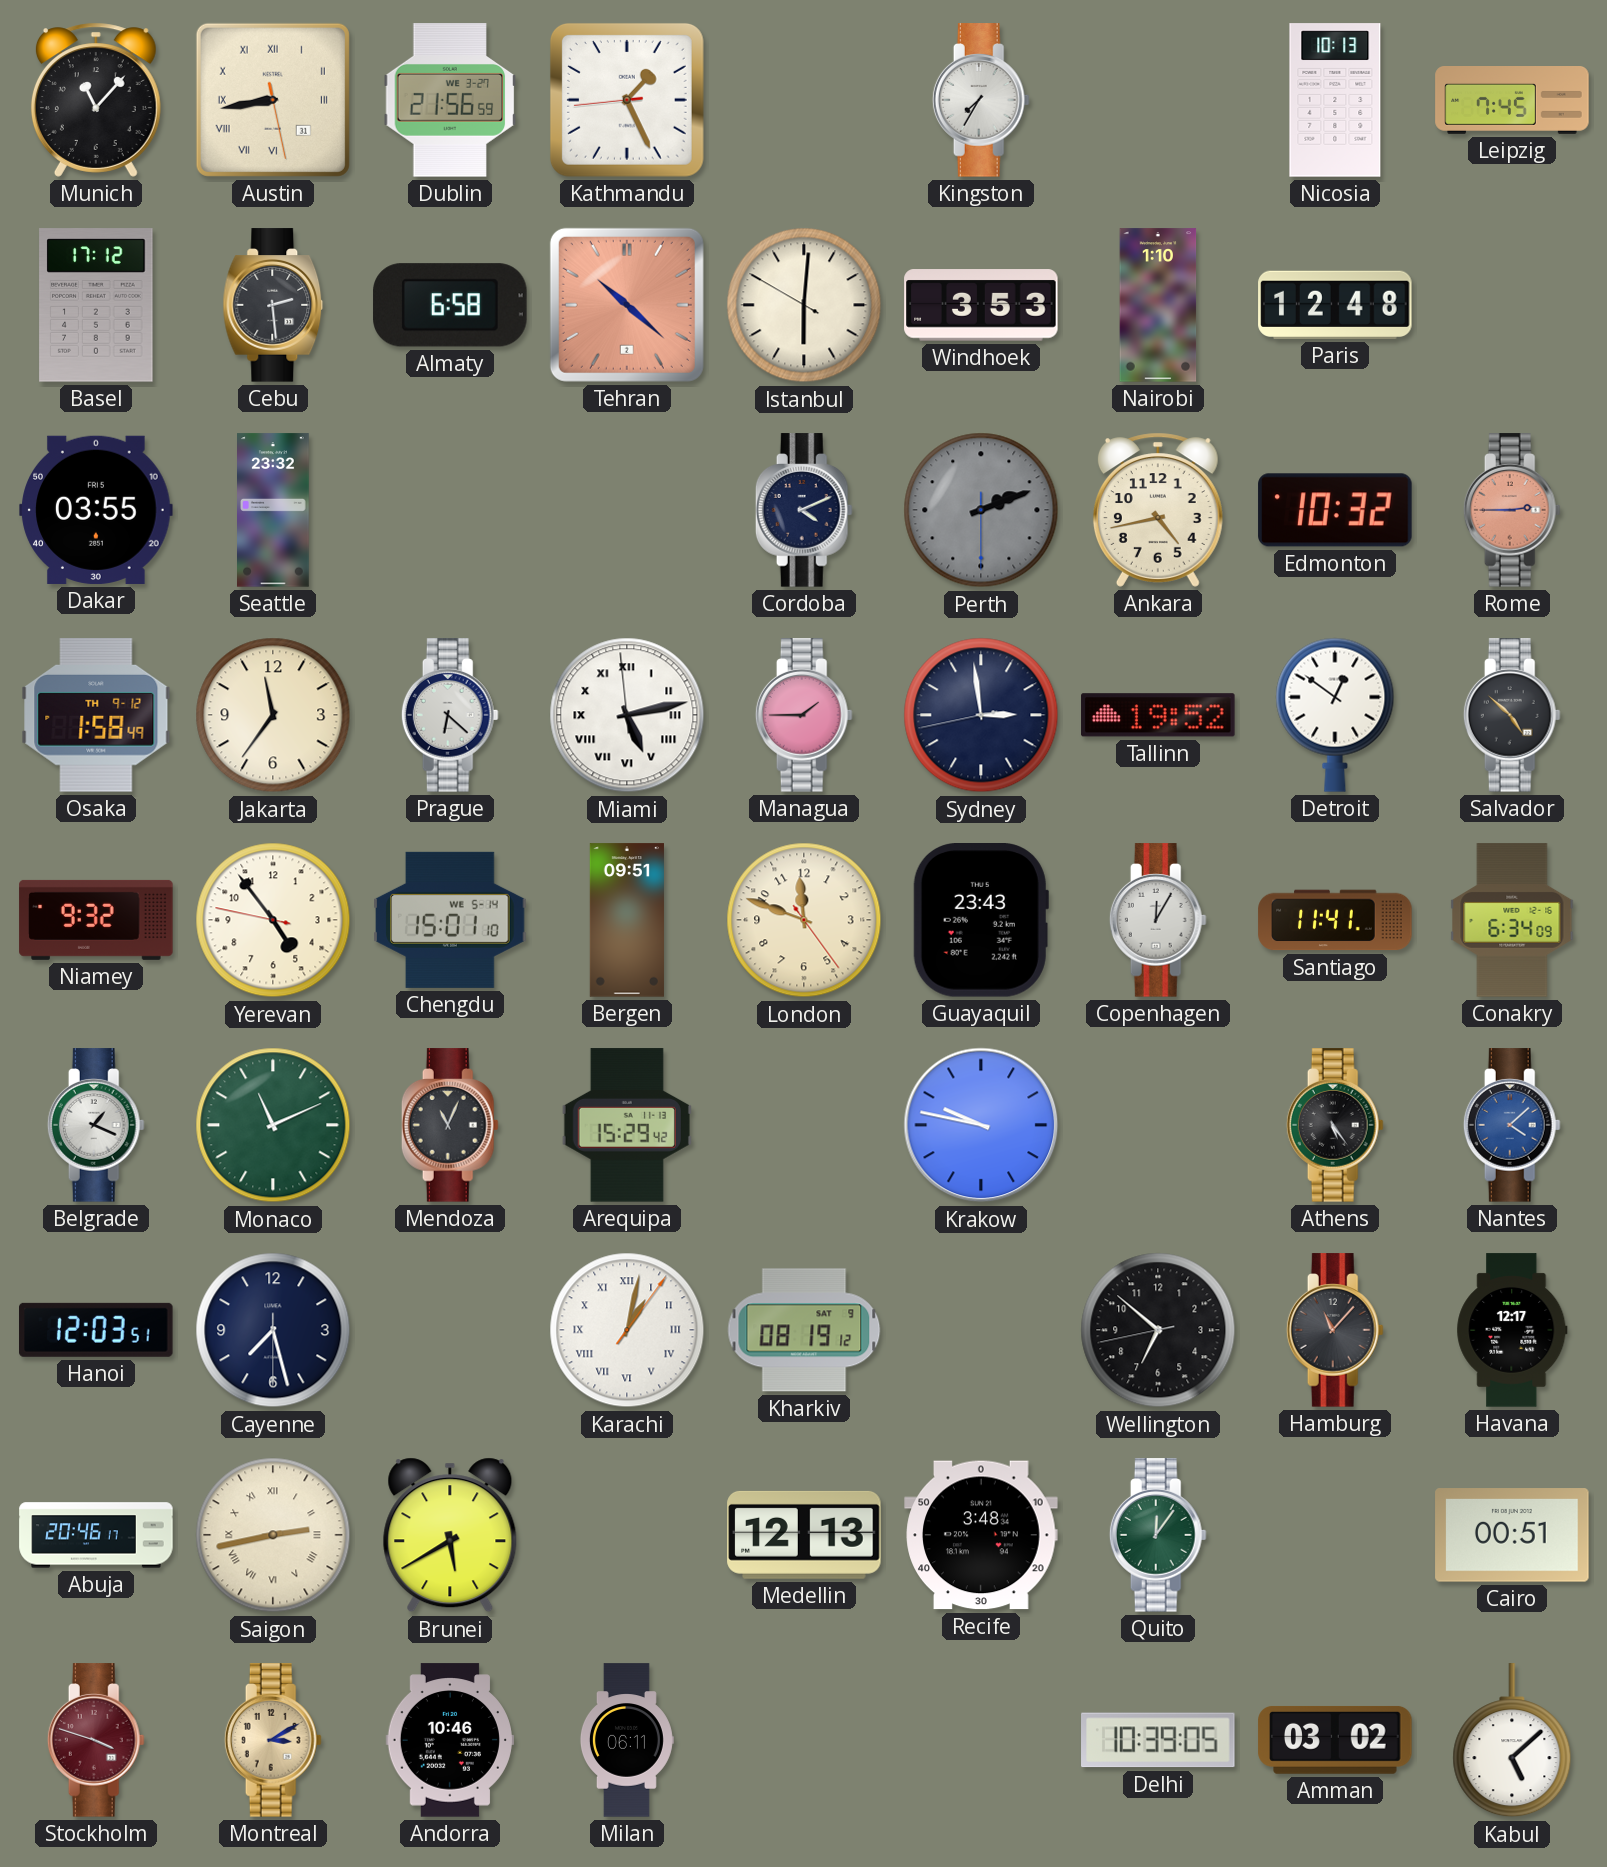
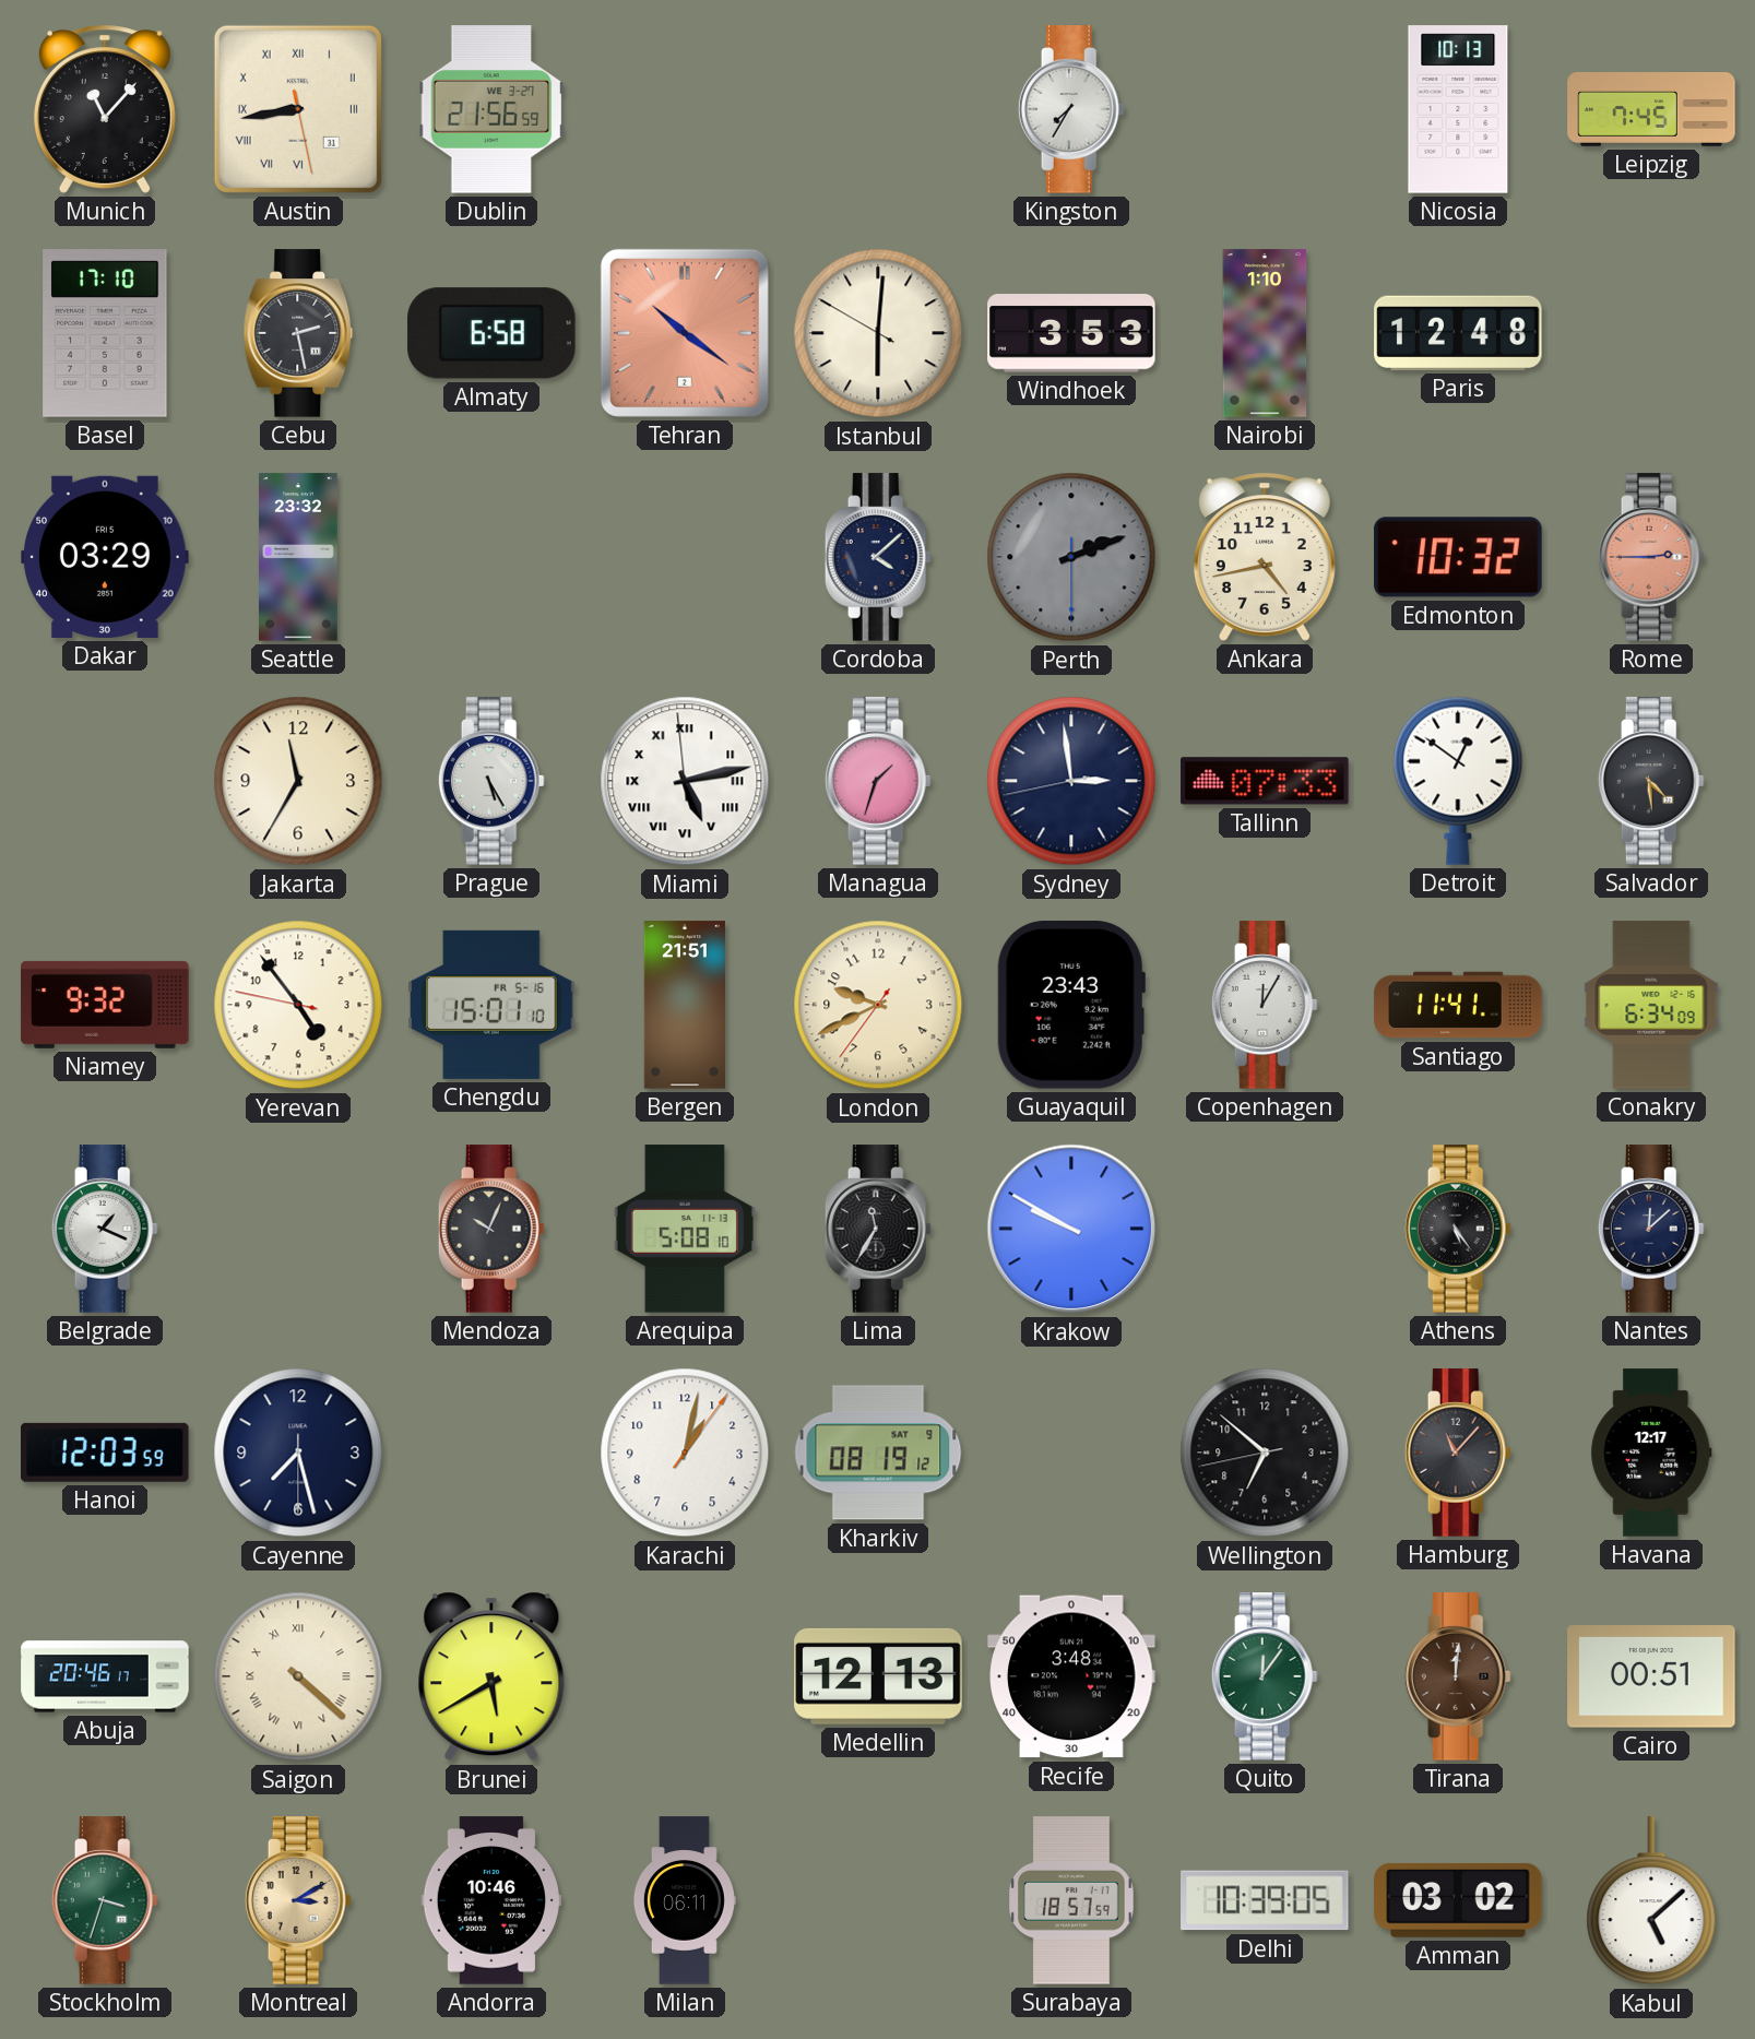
Kathmandu: 1:25 -> none
Basel: 17:12 -> 17:10
Cebu: 2:29 -> 2:28
Tehran: 10:22 -> 10:21
Dakar: 03:55 -> 03:29
Cordoba: 4:11 -> 4:08
Osaka: 1:58 -> none
Jakarta: 11:36 -> 11:35
Prague: 6:22 -> 5:25
Managua: 1:45 -> 1:33
Tallinn: 19:52 -> 07:33
Salvador: 4:52 -> 4:29
Chengdu date: WE 5-14 -> FR 5-16
Bergen: 09:51 -> 21:51
London: 11:48 -> 9:40
Monaco: 11:11 -> none
Mendoza: 11:04 -> 10:04
Arequipa: 15:29 -> 5:08
Lima: none -> 11:35
Krakow: 9:47 -> 9:50
Nantes: 4:08 -> 12:08
Nantes dial: blue -> navy
Hanoi: 12:03:51 -> 12:03:59
Karachi numerals: Roman -> Arabic
Saigon: 2:43 -> 4:22
Tirana: none -> 12:01
Stockholm: 3:48 -> 3:33
Stockholm dial: burgundy -> green
Surabaya: none -> 18:57
